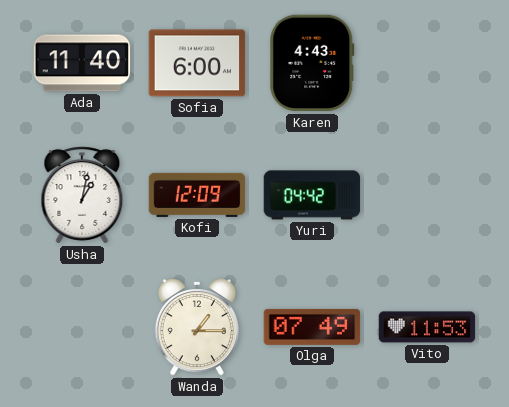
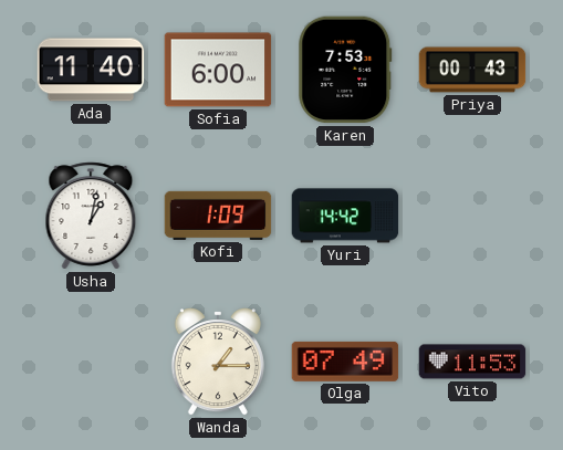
Karen: 4:43 -> 7:53
Priya: none -> 00:43
Kofi: 12:09 -> 1:09
Yuri: 04:42 -> 14:42
